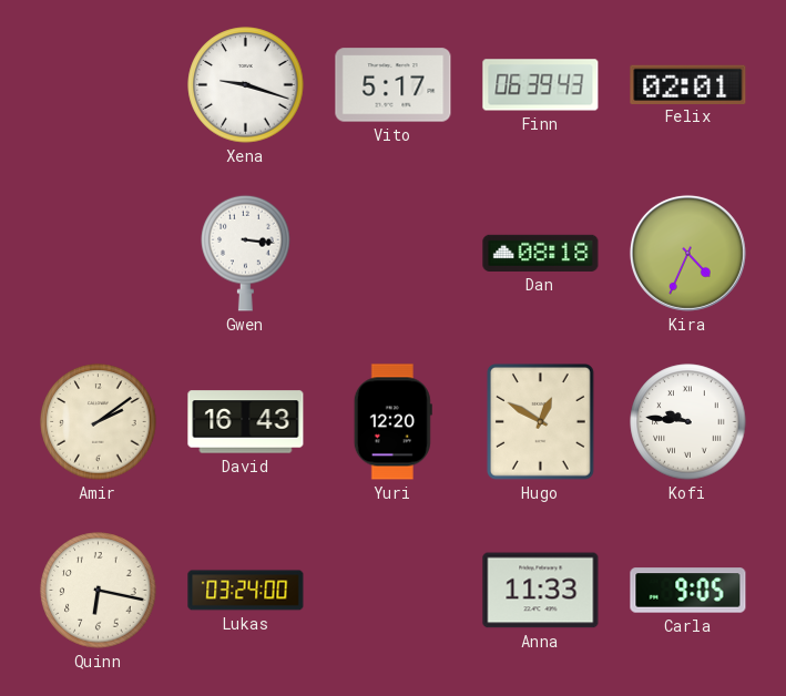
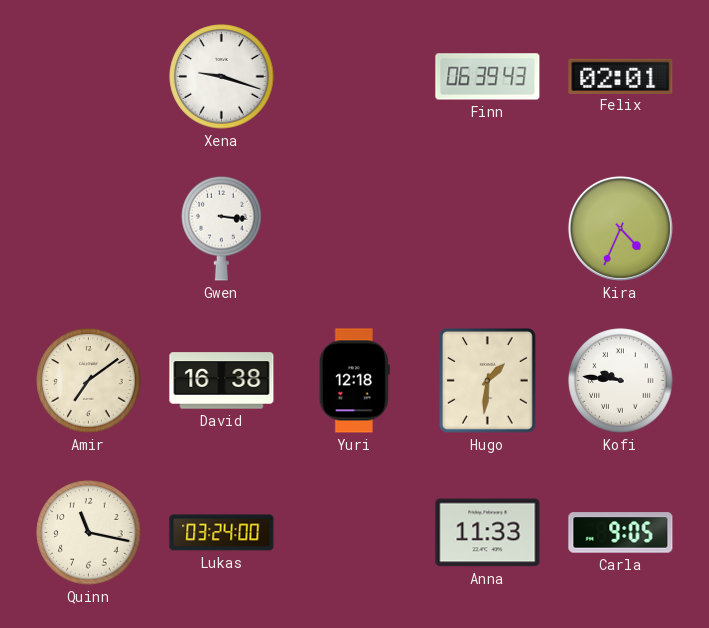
Vito: 5:17 -> none
Dan: 08:18 -> none
Amir: 2:09 -> 7:09
David: 16:43 -> 16:38
Yuri: 12:20 -> 12:18
Hugo: 12:50 -> 1:31
Quinn: 6:17 -> 11:17
